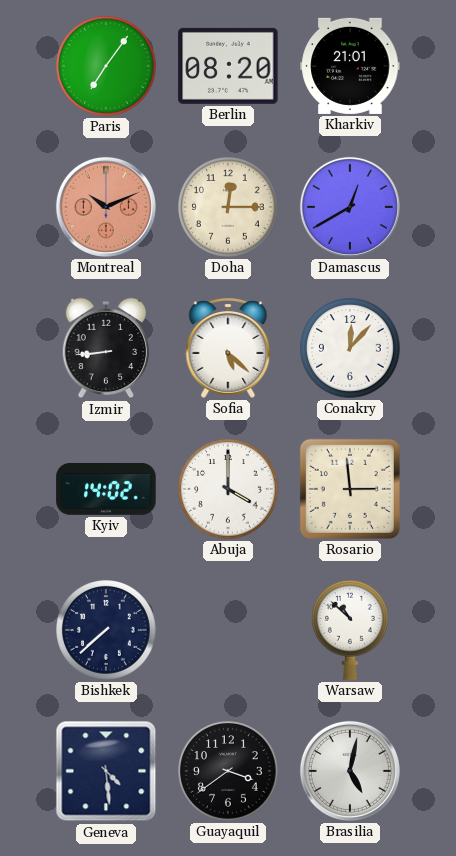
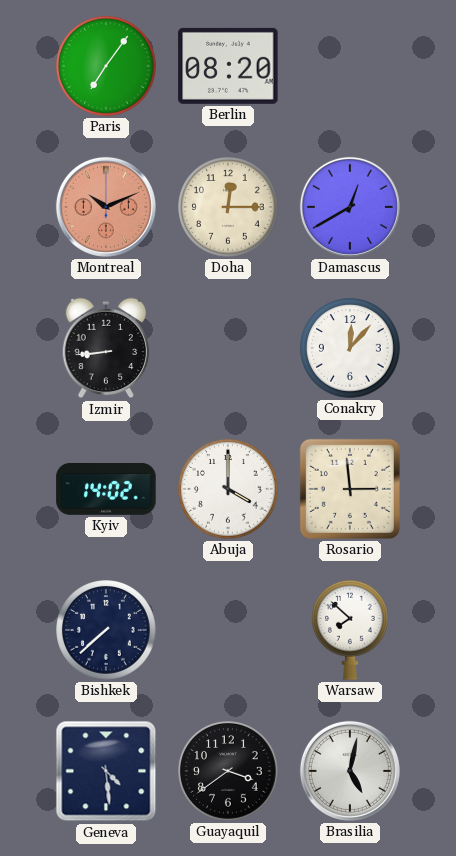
Kharkiv: 21:01 -> none
Sofia: 5:22 -> none
Warsaw: 10:52 -> 7:52
